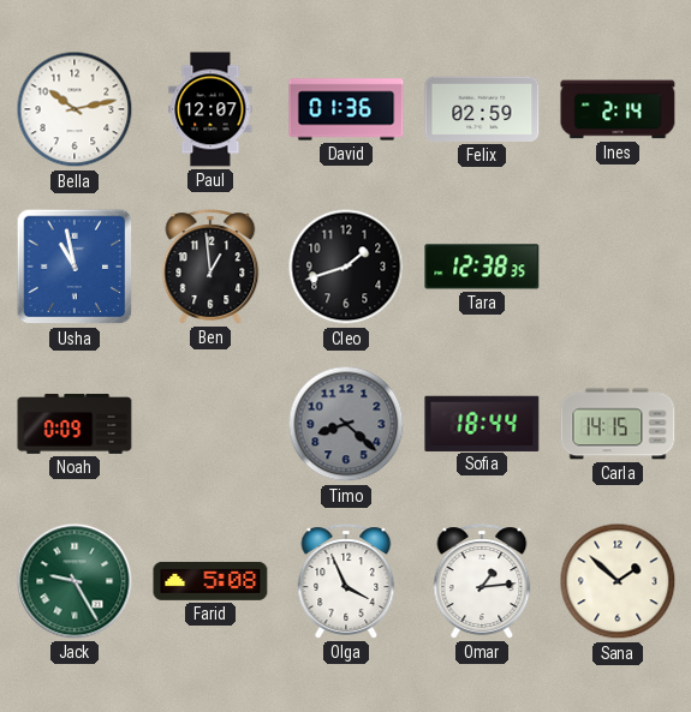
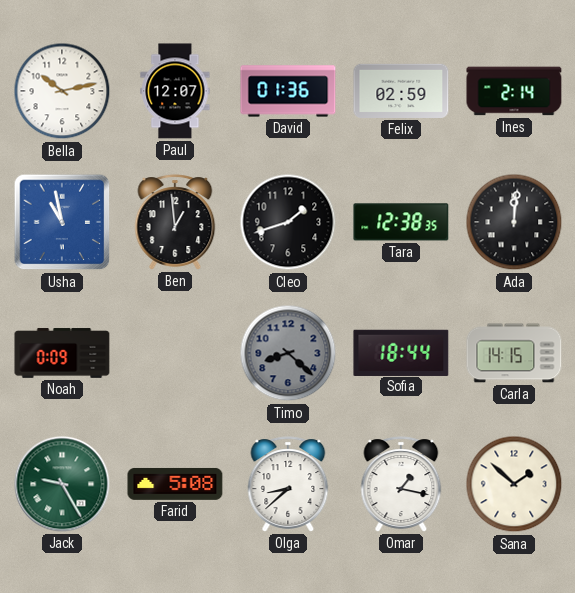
Ada: none -> 12:01
Olga: 3:56 -> 8:38
Omar: 1:14 -> 1:17
